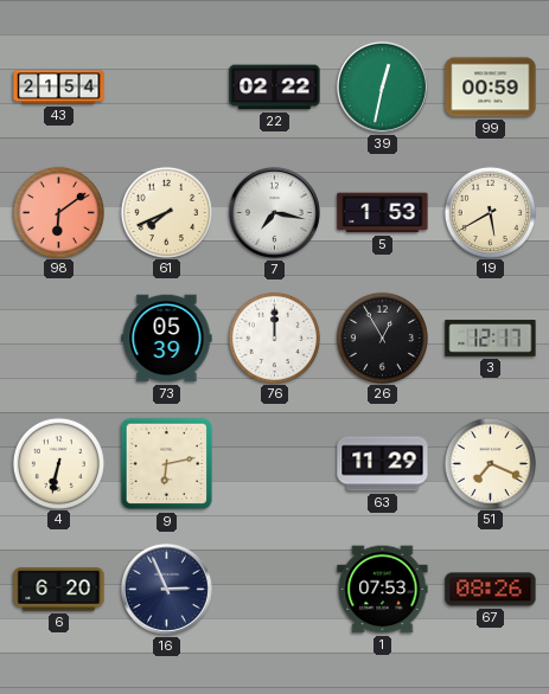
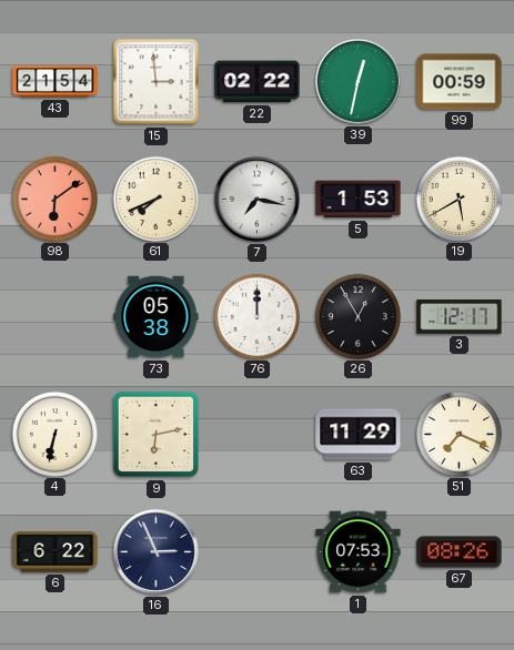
15: none -> 2:59
73: 05:39 -> 05:38
6: 6:20 -> 6:22
